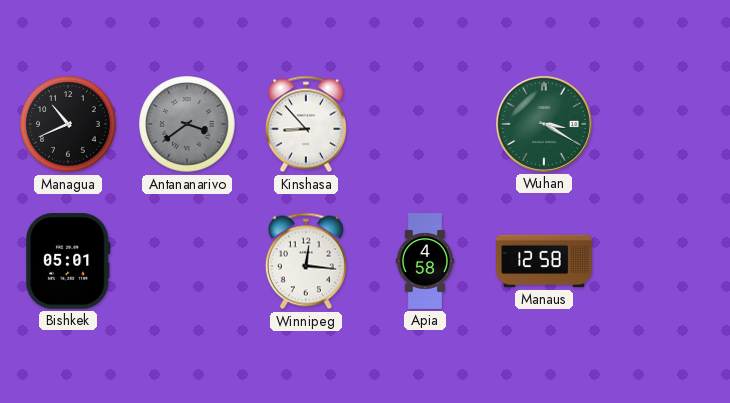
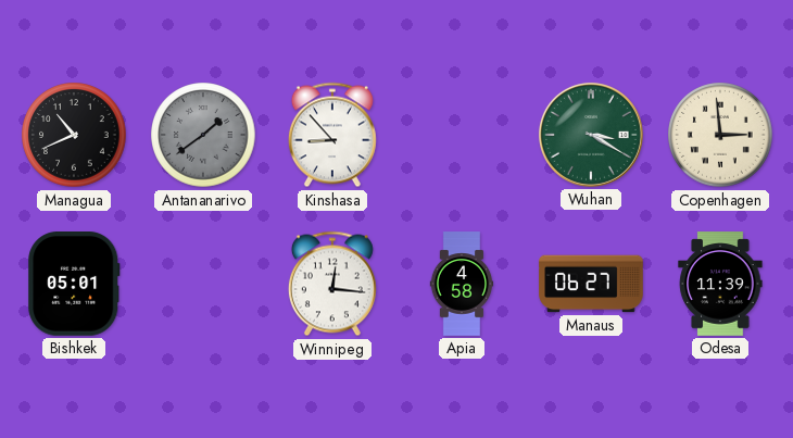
Antananarivo: 3:39 -> 1:39
Copenhagen: none -> 2:59
Manaus: 12:58 -> 06:27
Odesa: none -> 11:39
